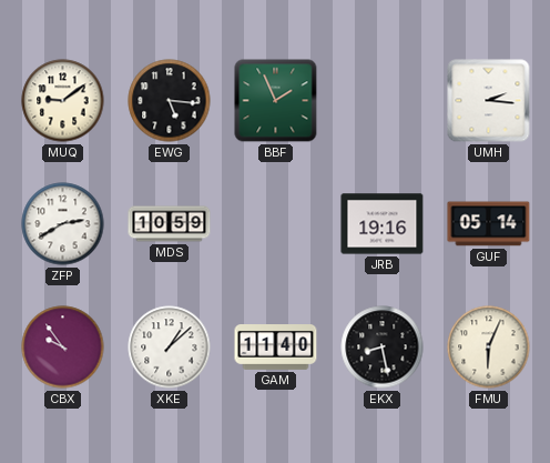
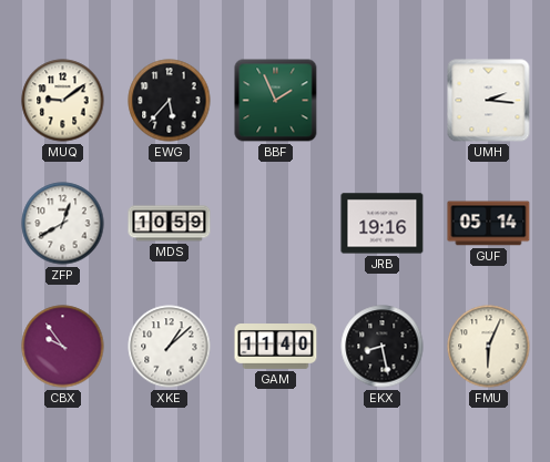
EWG: 5:16 -> 5:37
ZFP: 2:40 -> 12:40
